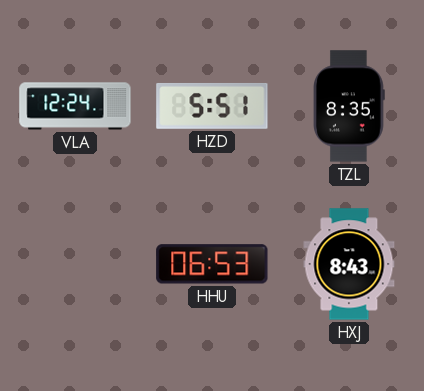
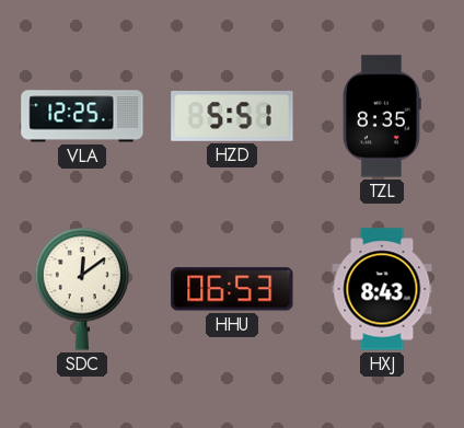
VLA: 12:24 -> 12:25
SDC: none -> 12:09
